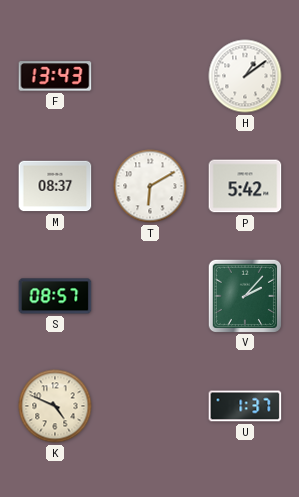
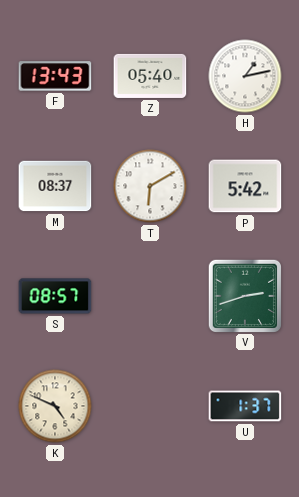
Z: none -> 05:40
H: 1:09 -> 1:13
V: 2:07 -> 2:42
